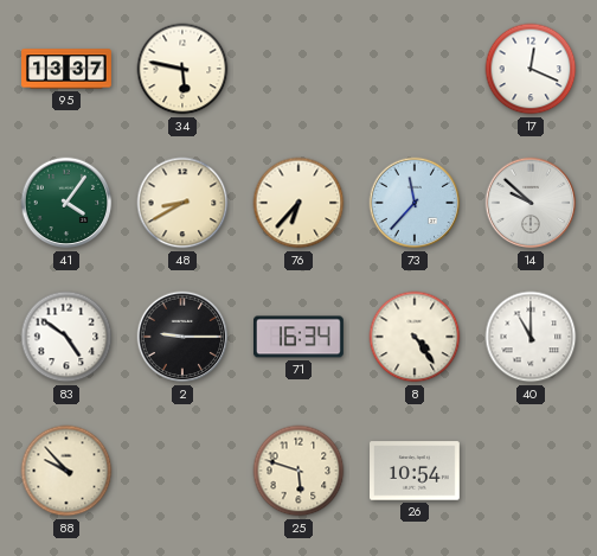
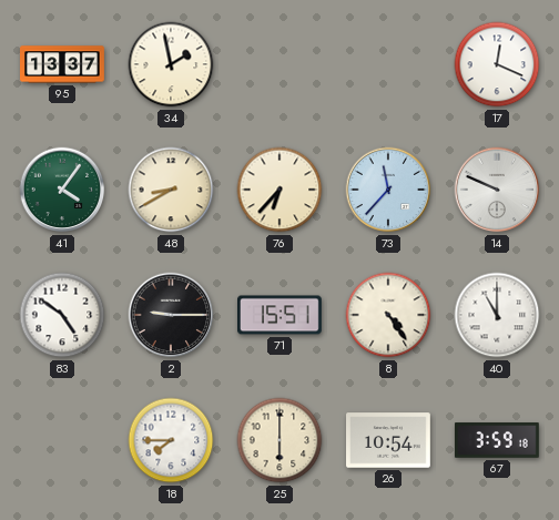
34: 5:47 -> 1:58
14: 9:52 -> 9:49
71: 16:34 -> 15:51
88: 9:53 -> none
18: none -> 7:45
25: 5:48 -> 6:00
67: none -> 3:59
